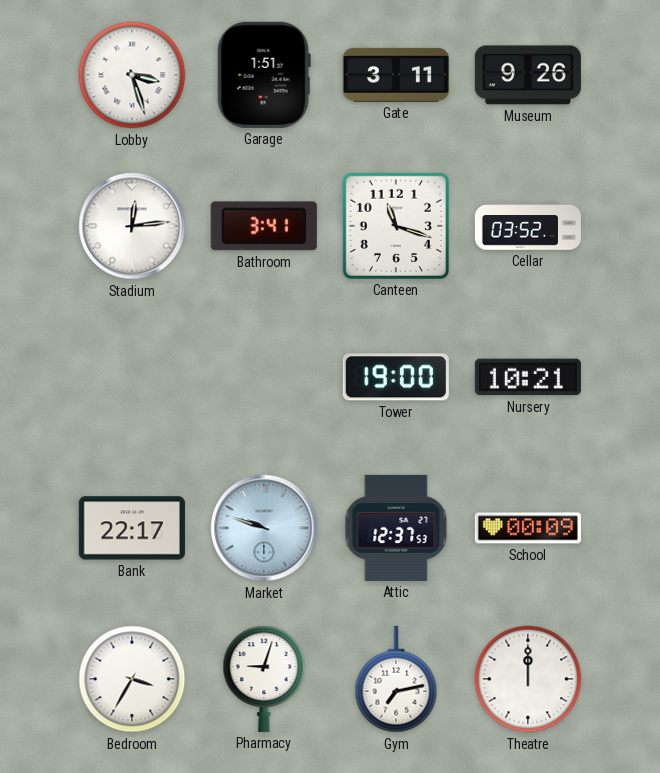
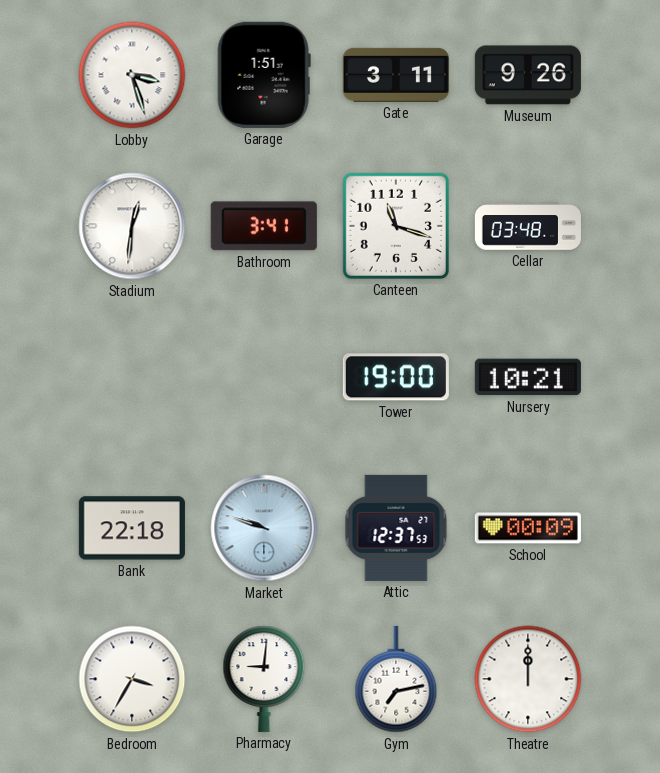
Stadium: 12:14 -> 12:31
Cellar: 03:52 -> 03:48
Bank: 22:17 -> 22:18
Pharmacy: 9:03 -> 9:01
